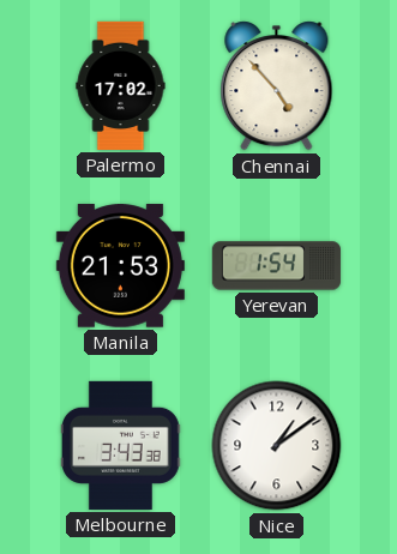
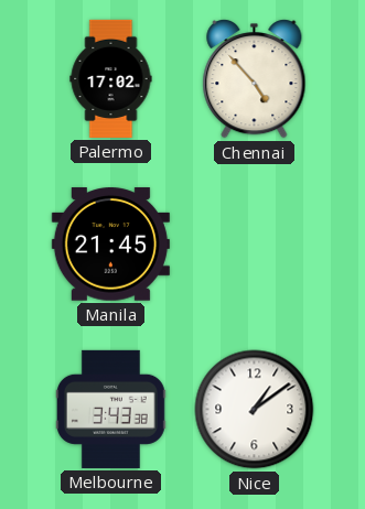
Manila: 21:53 -> 21:45
Yerevan: 1:54 -> none
